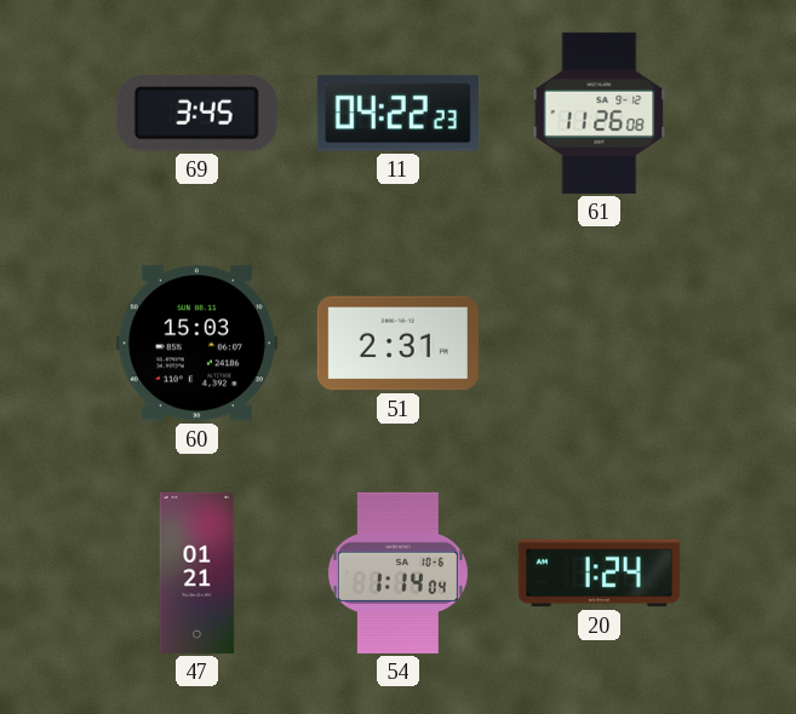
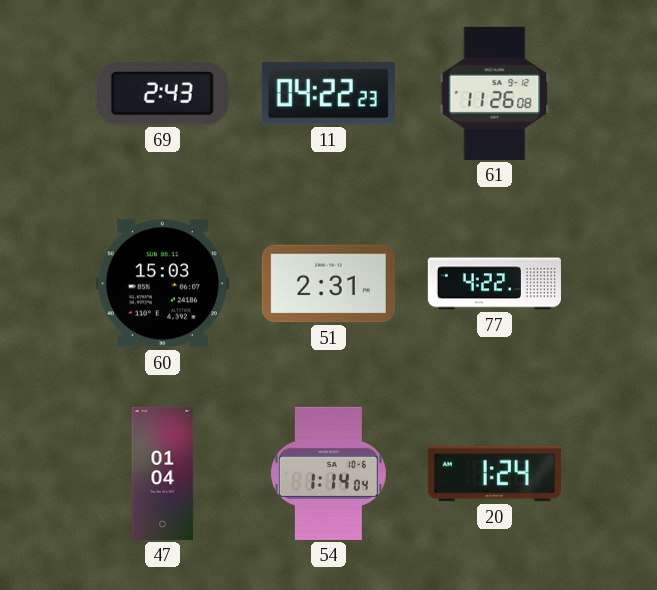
69: 3:45 -> 2:43
77: none -> 4:22
47: 01:21 -> 01:04
